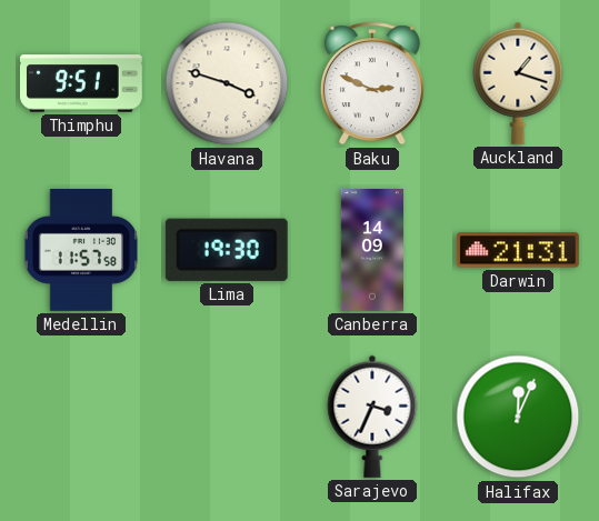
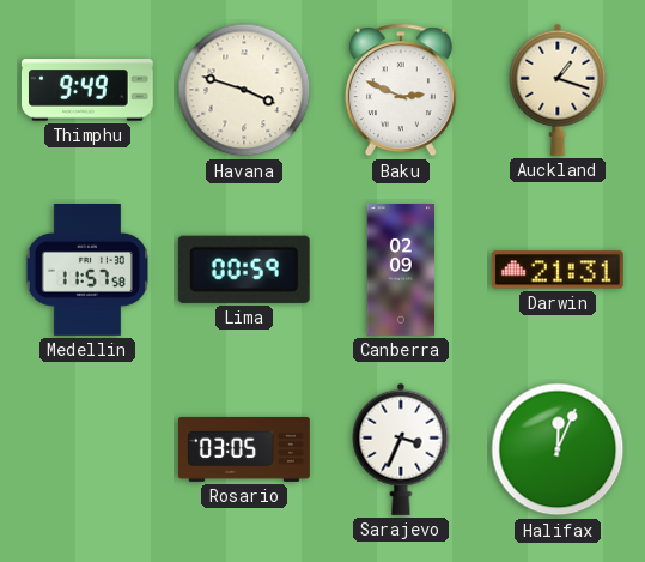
Thimphu: 9:51 -> 9:49
Lima: 19:30 -> 00:59
Canberra: 14:09 -> 02:09
Rosario: none -> 03:05
